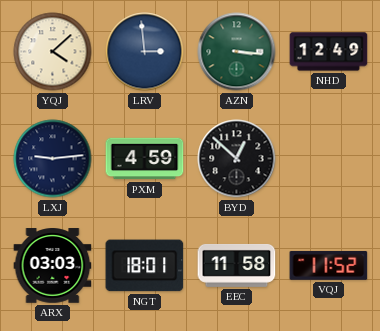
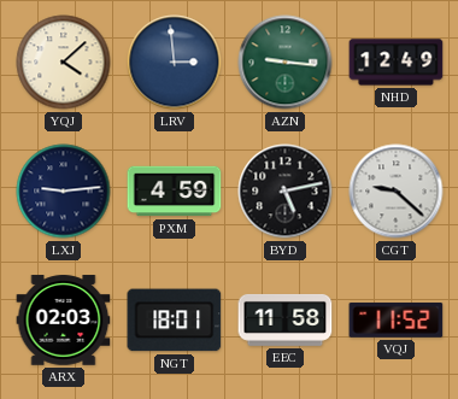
AZN: 3:16 -> 9:16
BYD: 12:52 -> 5:13
CGT: none -> 9:22
ARX: 03:03 -> 02:03
